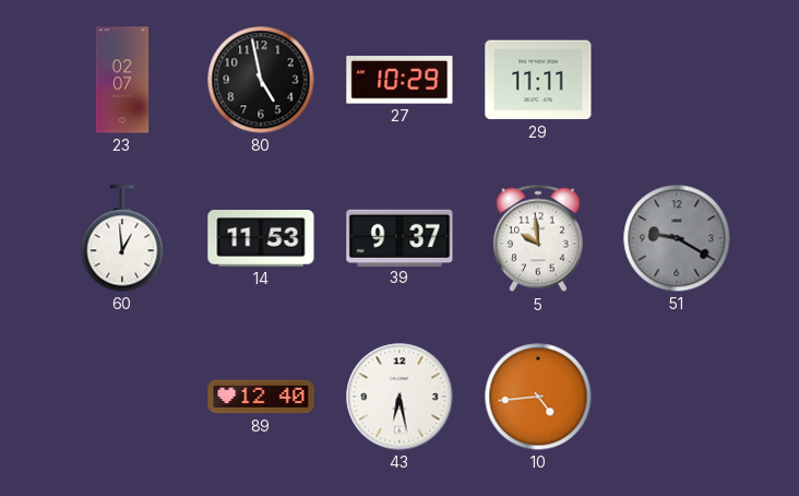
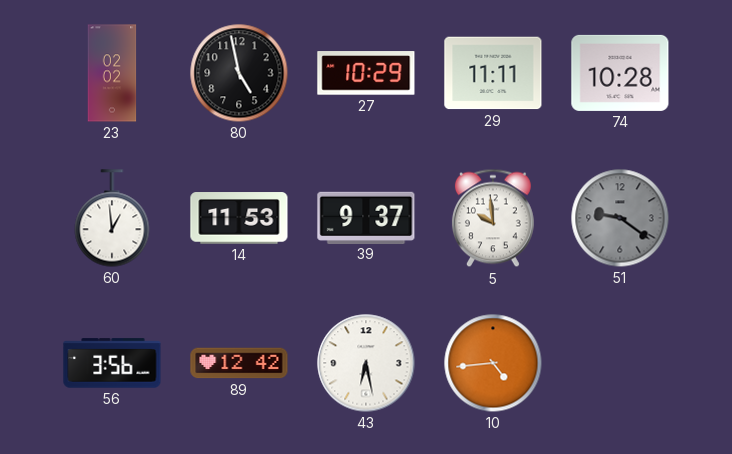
23: 02:07 -> 02:02
74: none -> 10:28
51: 9:20 -> 9:21
56: none -> 3:56
89: 12:40 -> 12:42
